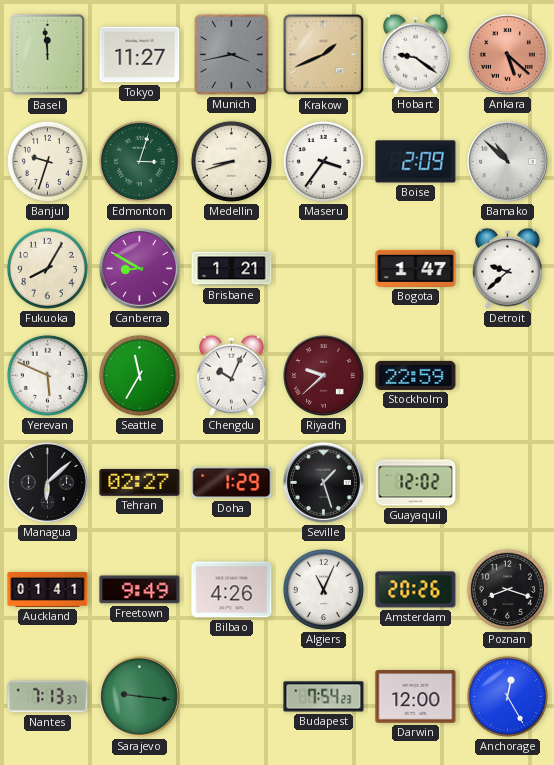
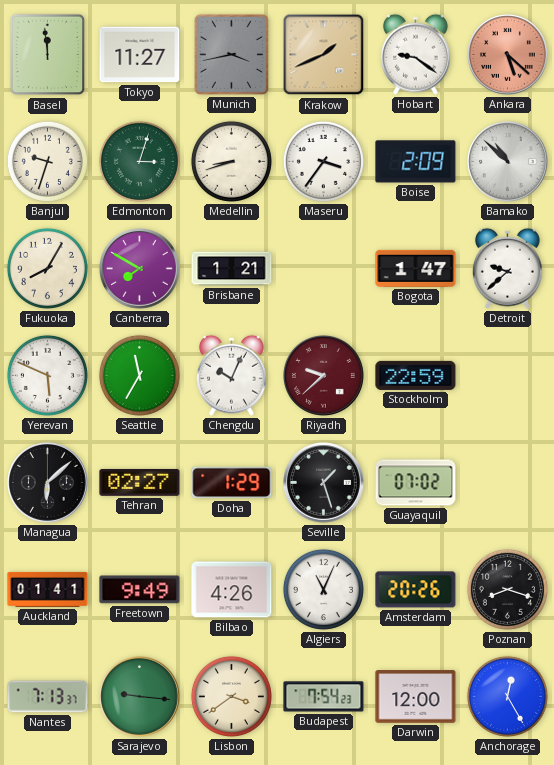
Canberra: 8:50 -> 7:50
Guayaquil: 12:02 -> 07:02
Lisbon: none -> 3:39
